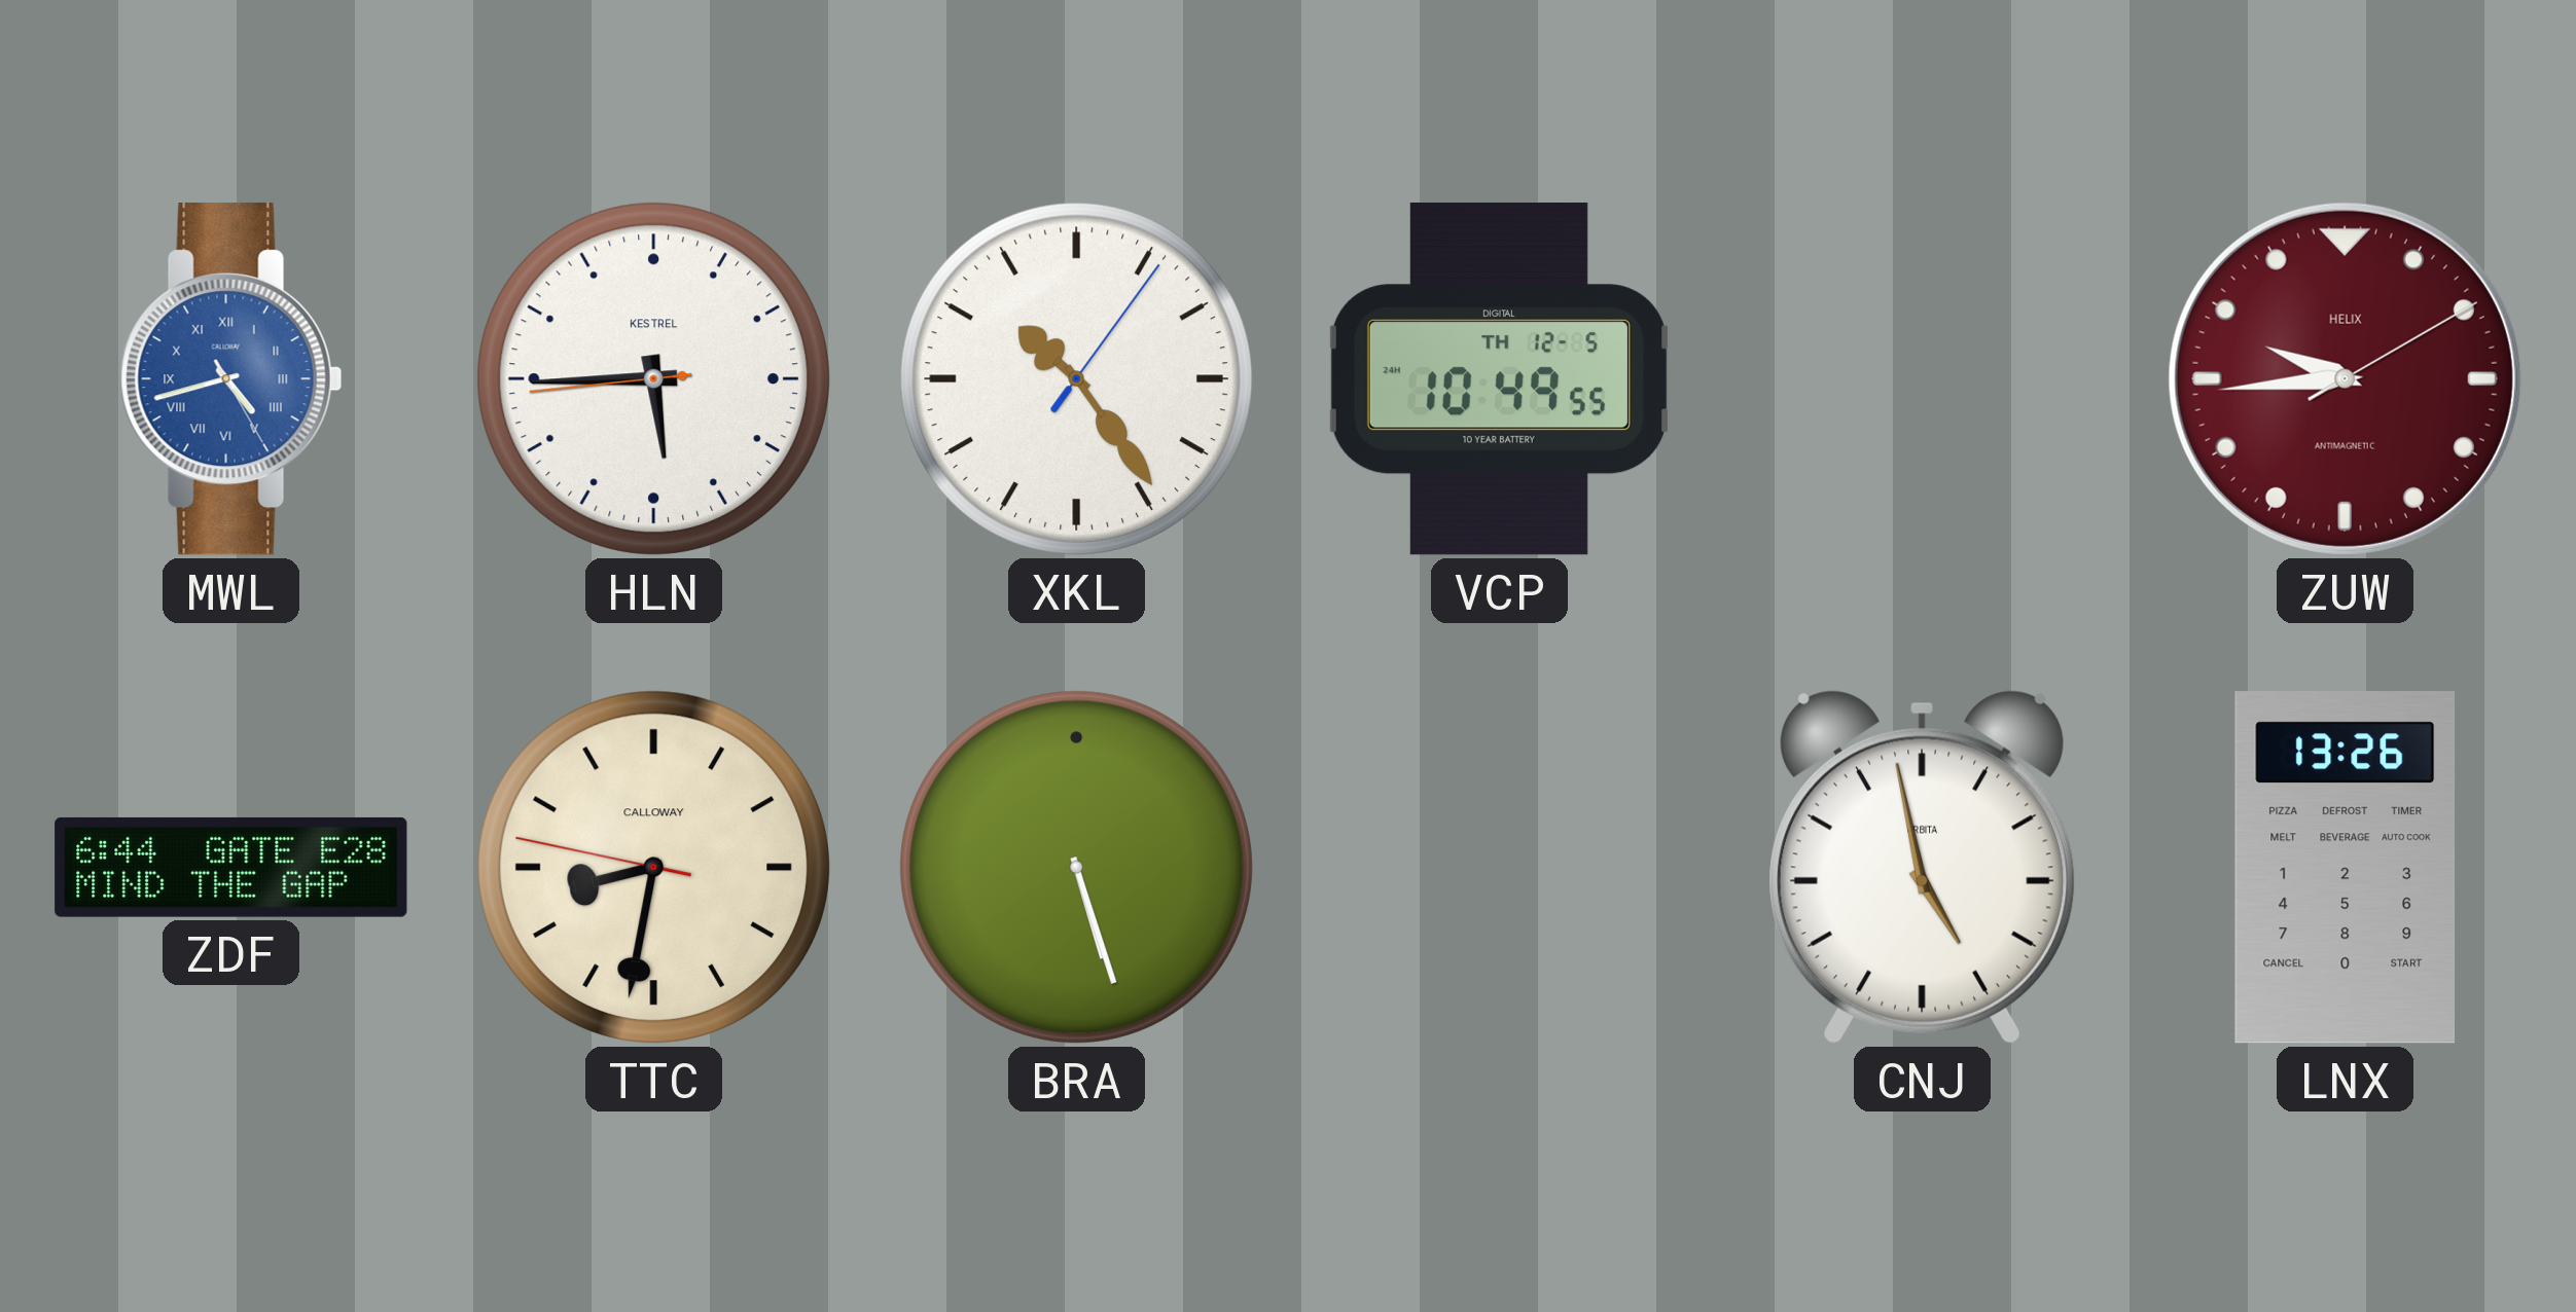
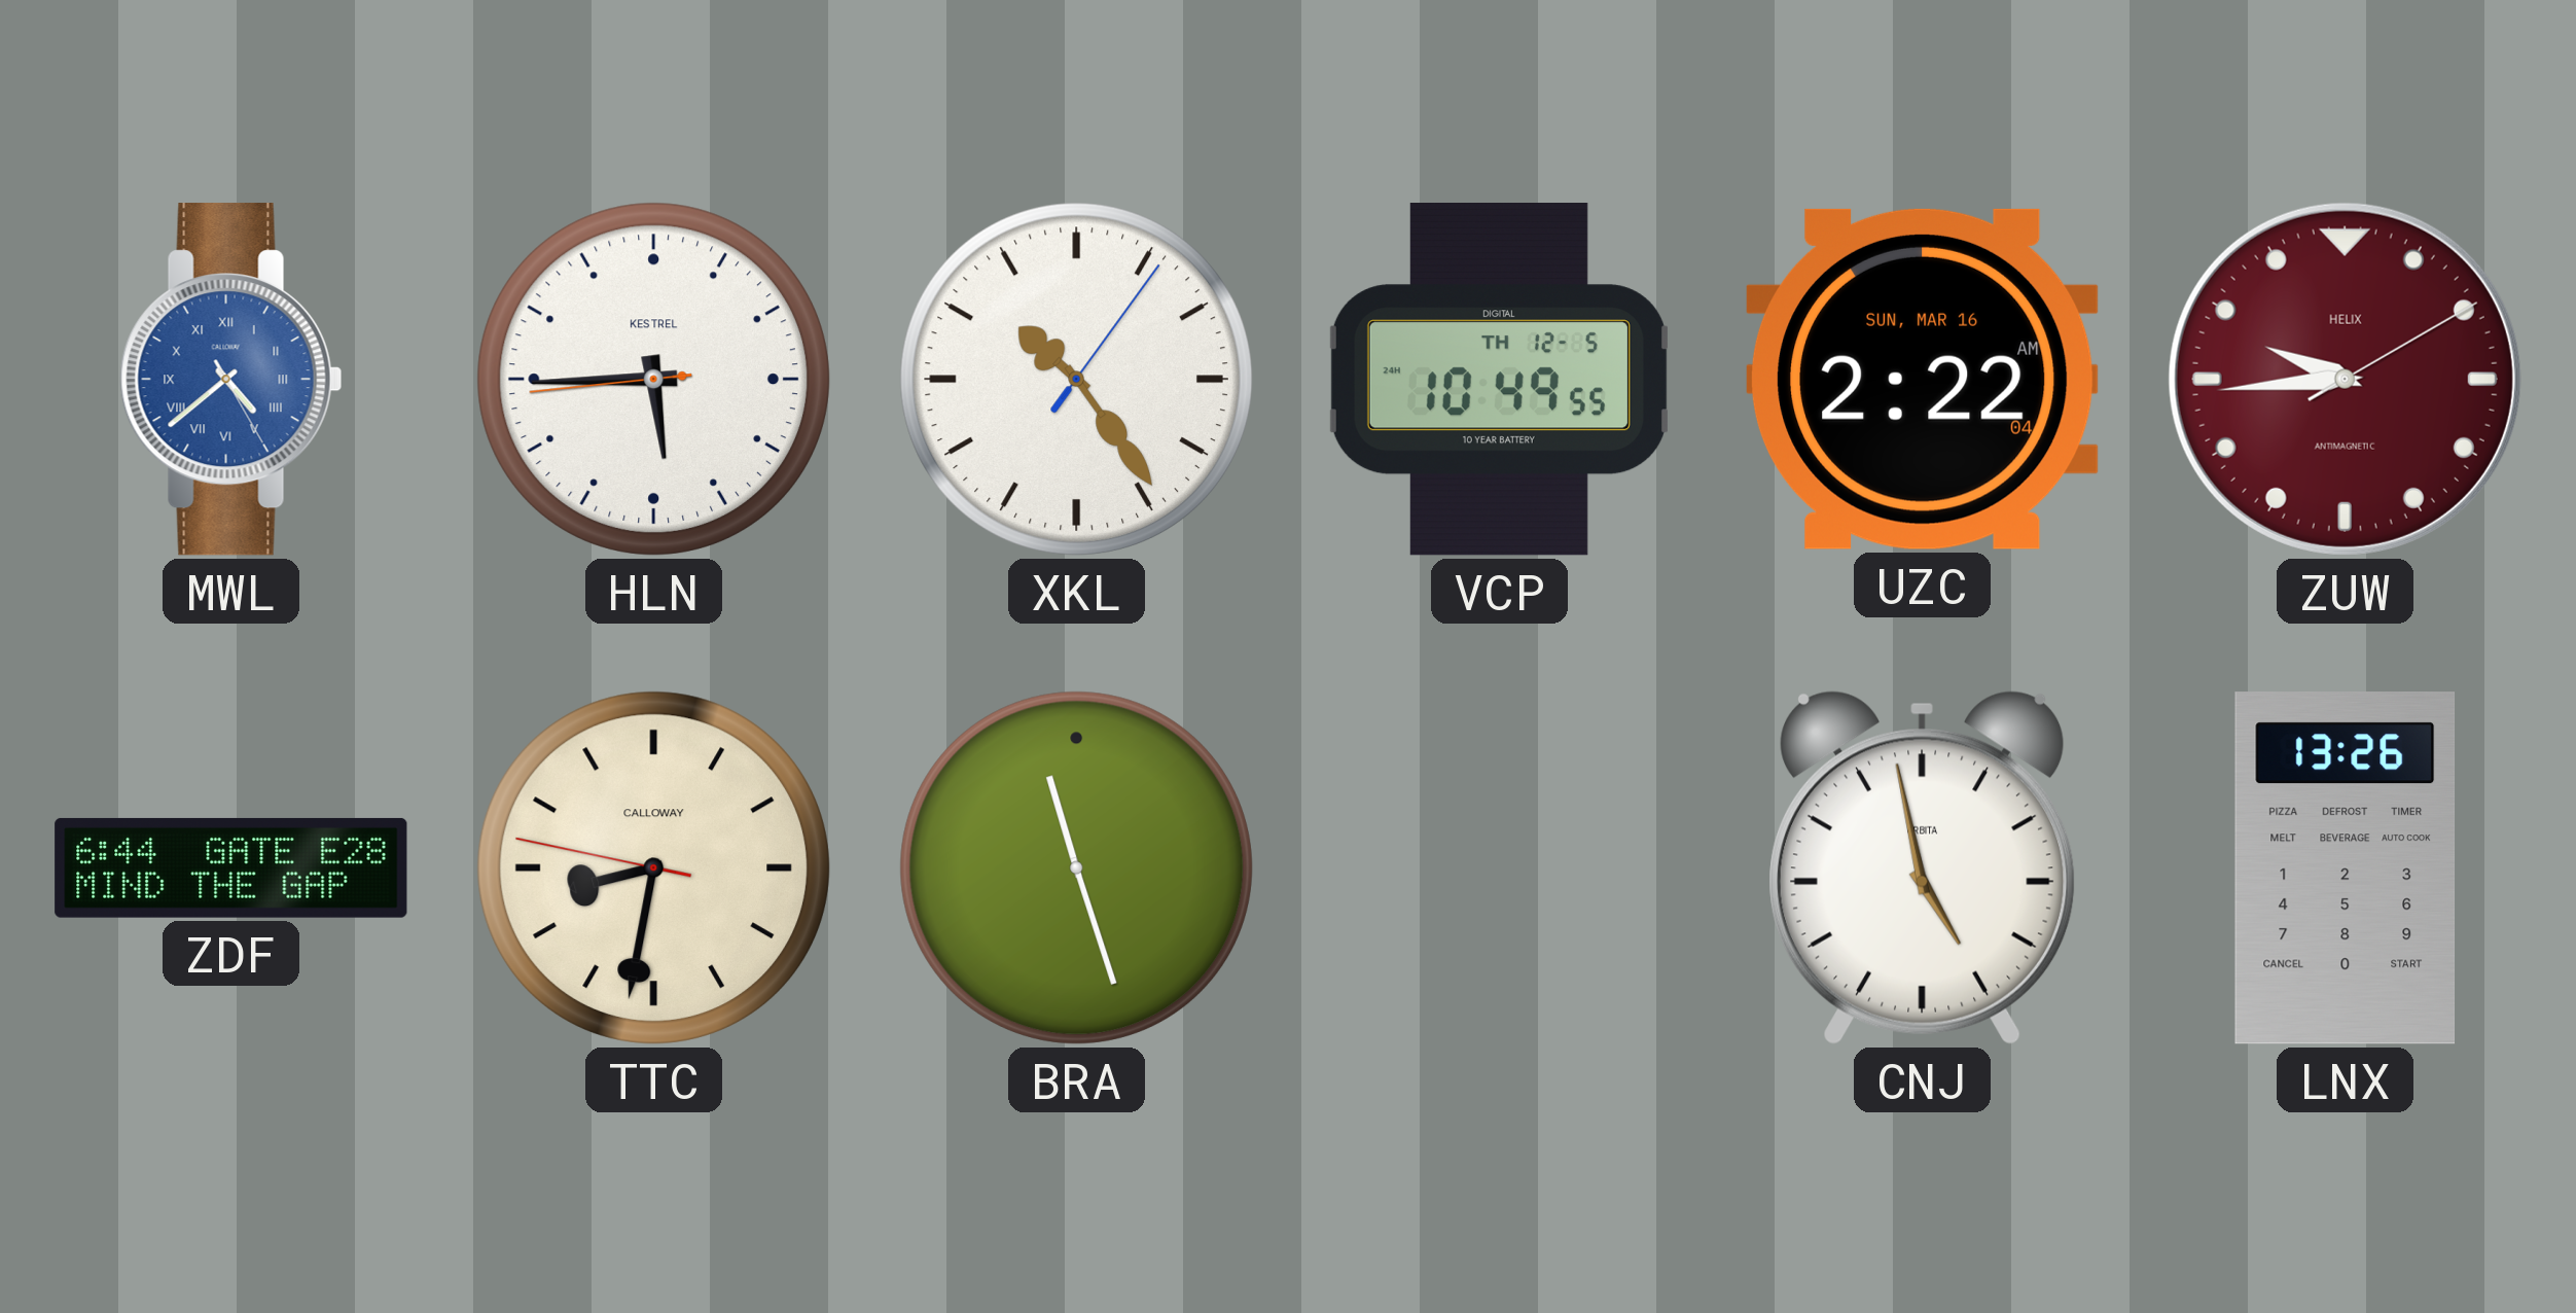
MWL: 4:42 -> 4:38
UZC: none -> 2:22
BRA: 5:27 -> 11:27
